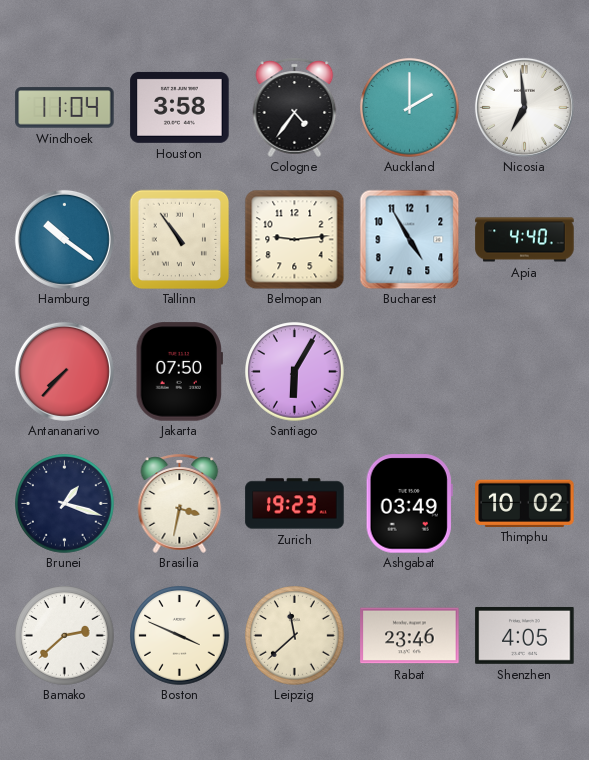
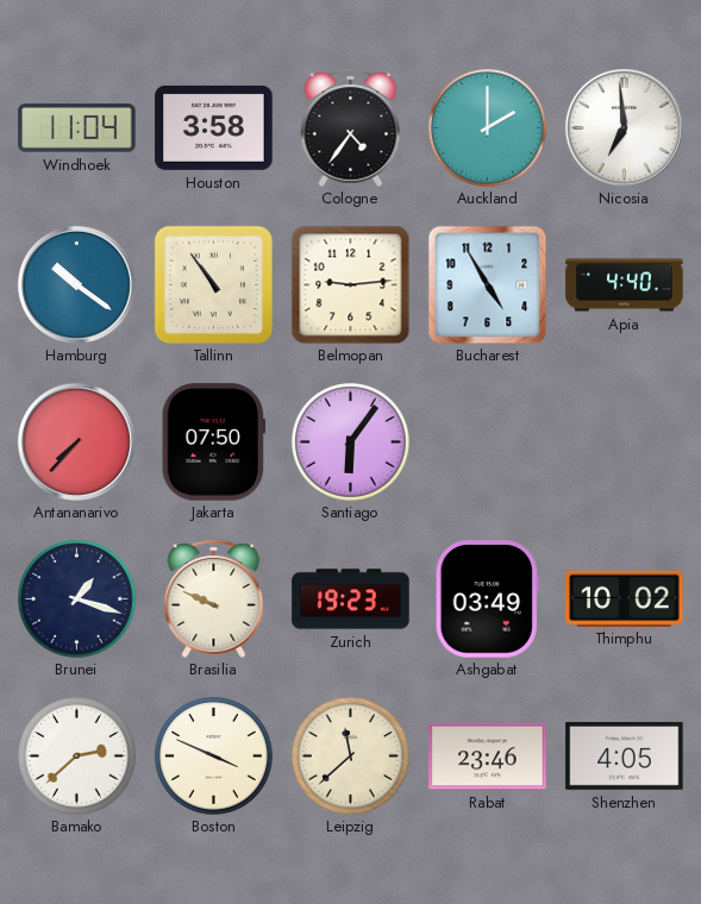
Santiago: 6:05 -> 6:06
Brasilia: 3:32 -> 9:49
